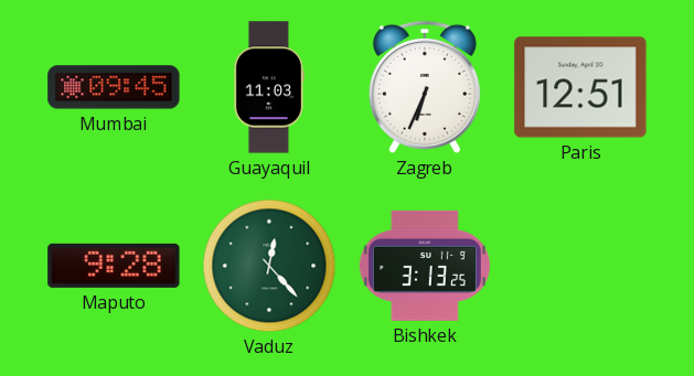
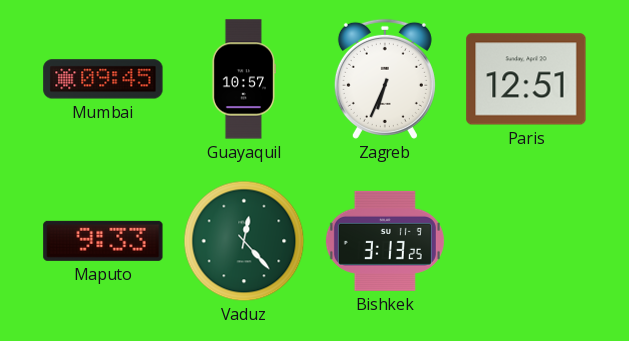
Guayaquil: 11:03 -> 10:57
Maputo: 9:28 -> 9:33
